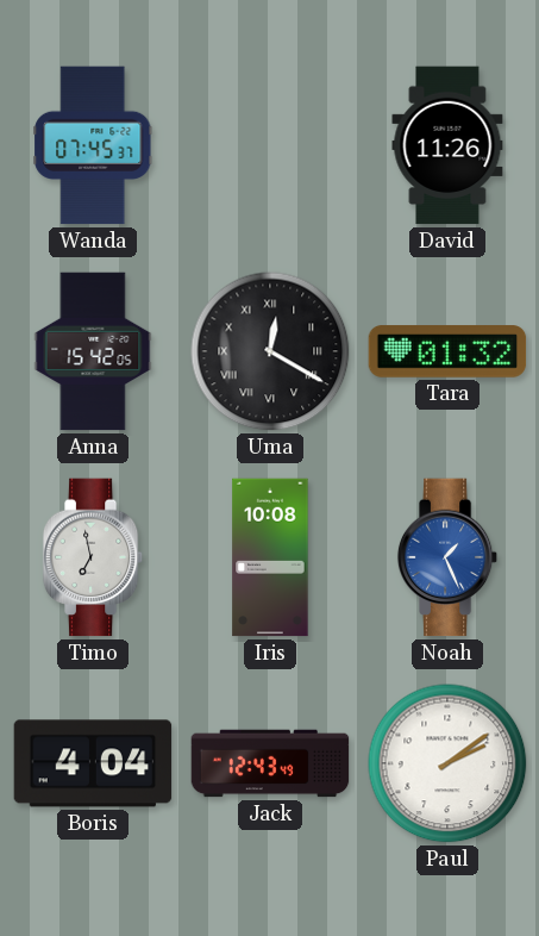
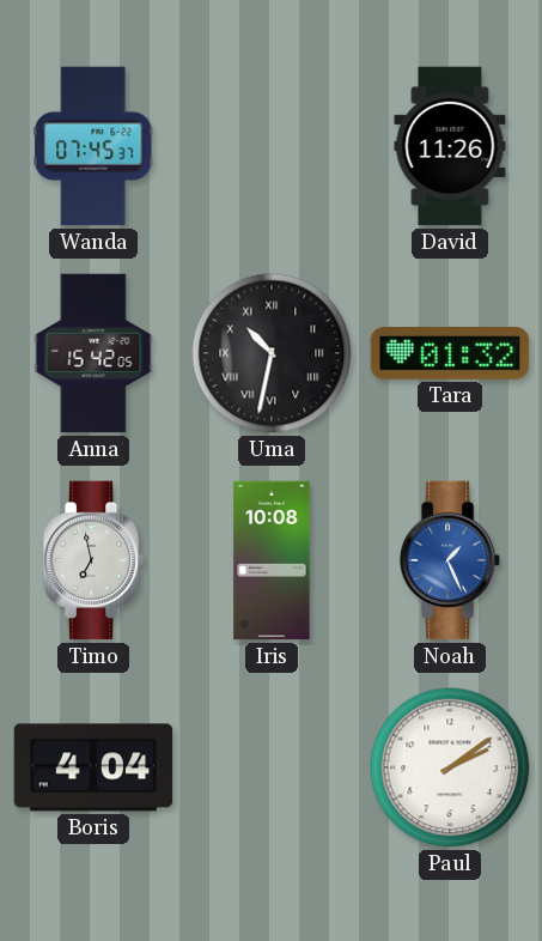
Uma: 12:20 -> 10:32
Jack: 12:43 -> none
